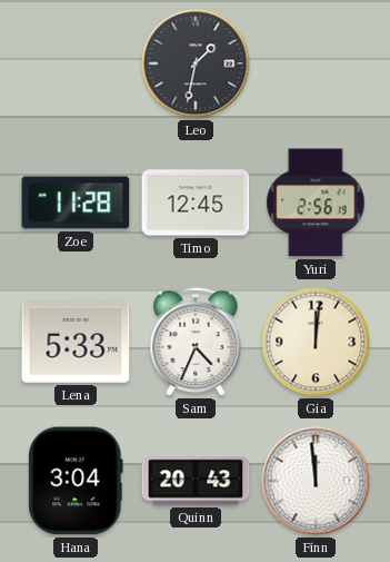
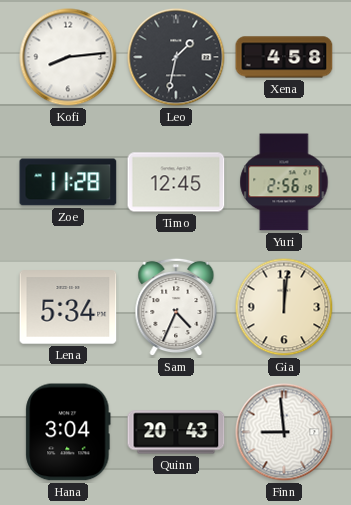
Kofi: none -> 8:14
Xena: none -> 4:58
Lena: 5:33 -> 5:34
Finn: 11:59 -> 8:59
